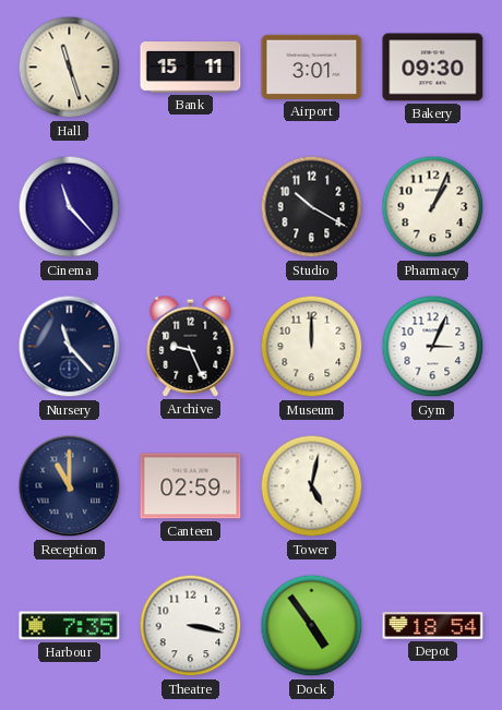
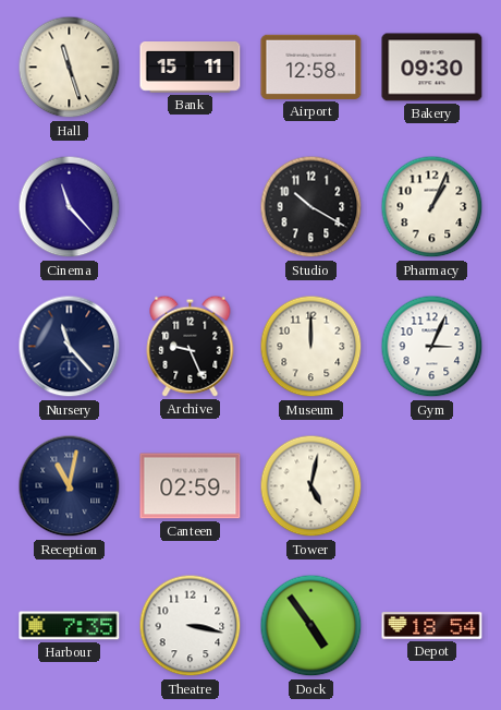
Airport: 3:01 -> 12:58
Reception: 11:00 -> 11:02
